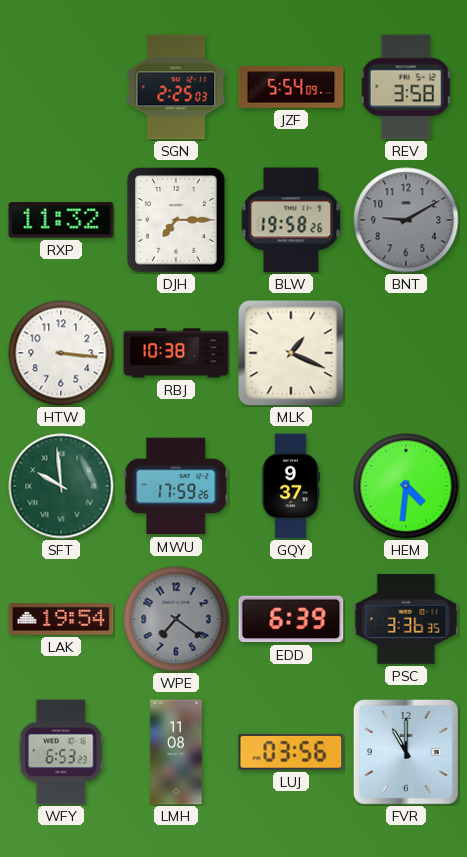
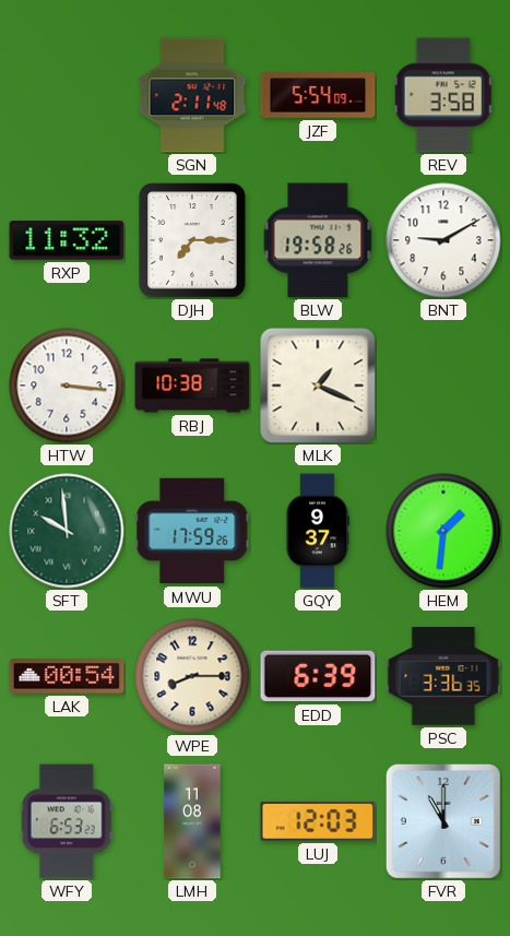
SGN: 2:25 -> 2:11
BNT dial: grey -> white
HEM: 4:31 -> 1:31
LAK: 19:54 -> 00:54
WPE: 7:21 -> 8:15
WPE dial: grey -> cream
LUJ: 03:56 -> 12:03
